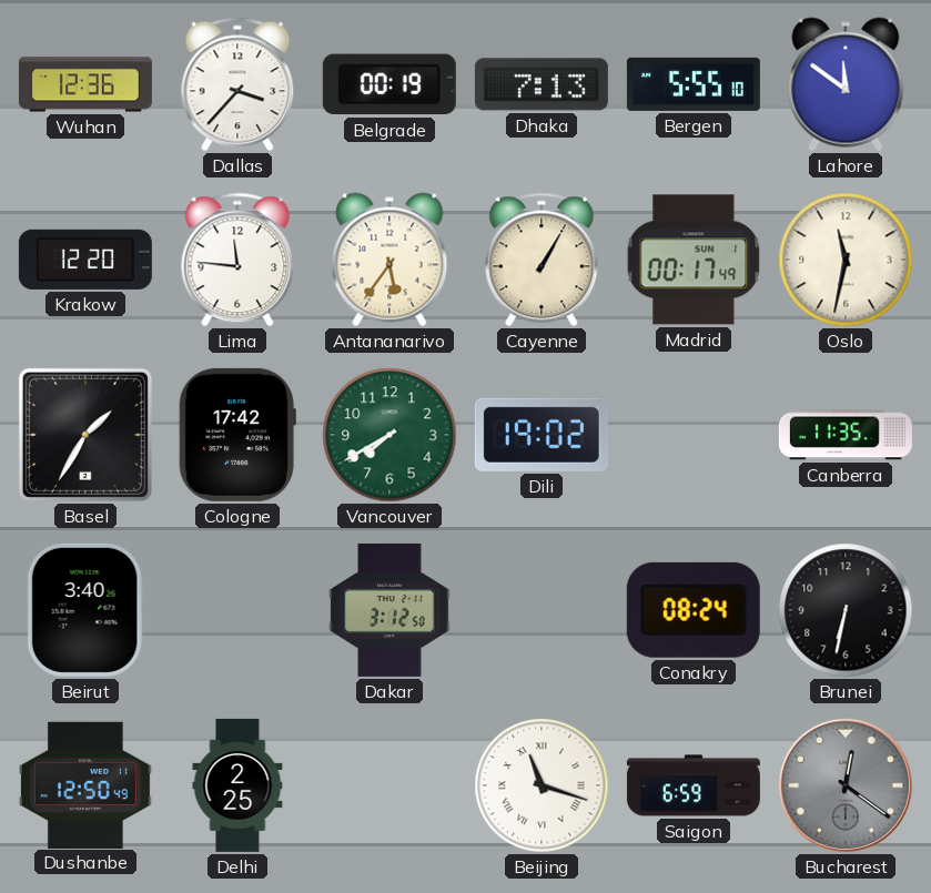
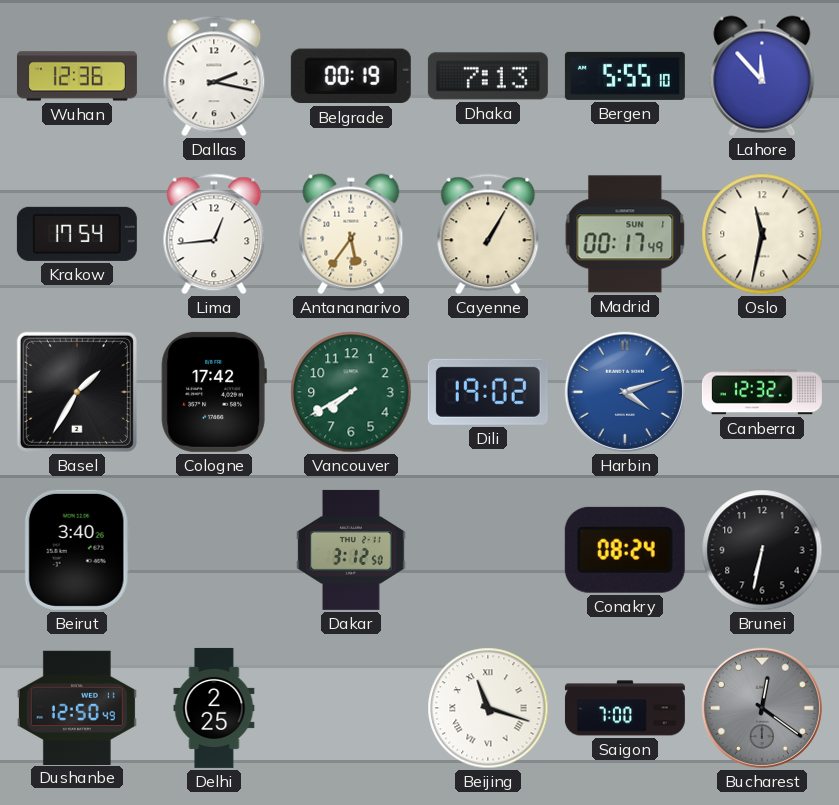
Dallas: 3:37 -> 2:17
Lahore: 11:51 -> 11:53
Krakow: 12:20 -> 17:54
Lima: 11:46 -> 12:44
Harbin: none -> 4:12
Canberra: 11:35 -> 12:32
Saigon: 6:59 -> 7:00
